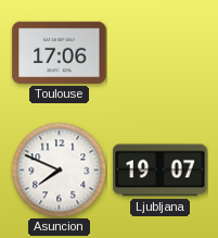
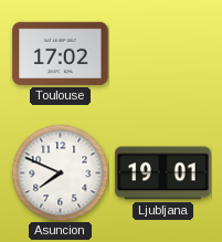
Toulouse: 17:06 -> 17:02
Ljubljana: 19:07 -> 19:01
